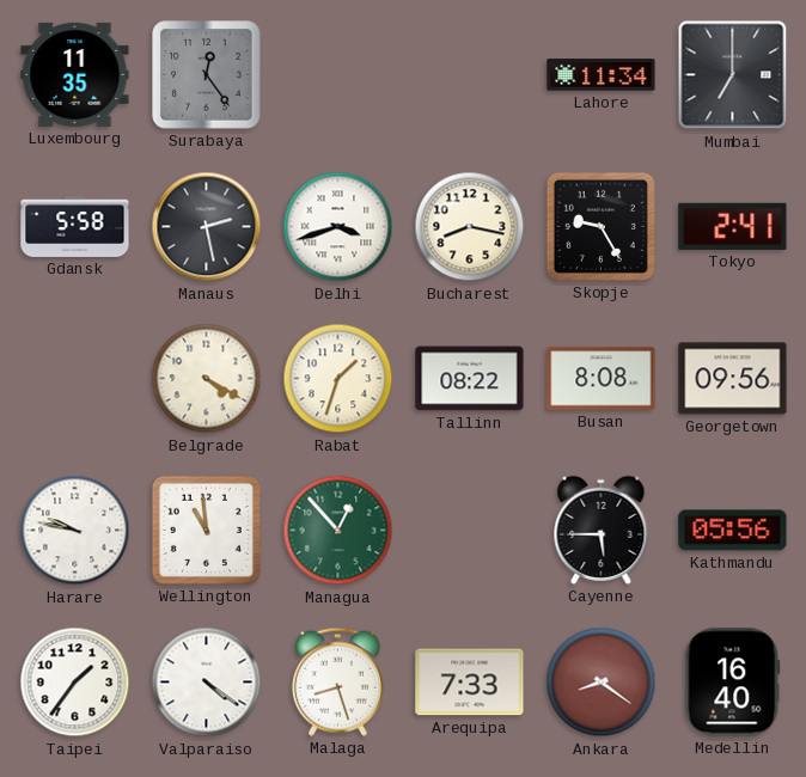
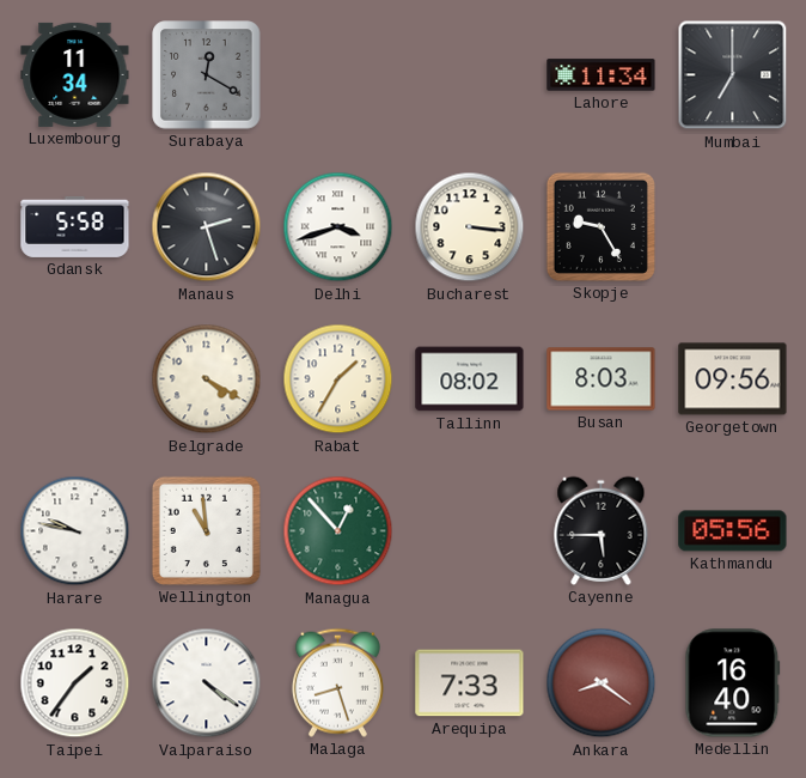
Luxembourg: 11:35 -> 11:34
Surabaya: 12:24 -> 12:20
Manaus: 2:28 -> 2:27
Bucharest: 8:17 -> 3:16
Tokyo: 2:41 -> none
Rabat: 1:33 -> 1:35
Tallinn: 08:22 -> 08:02
Busan: 8:08 -> 8:03
